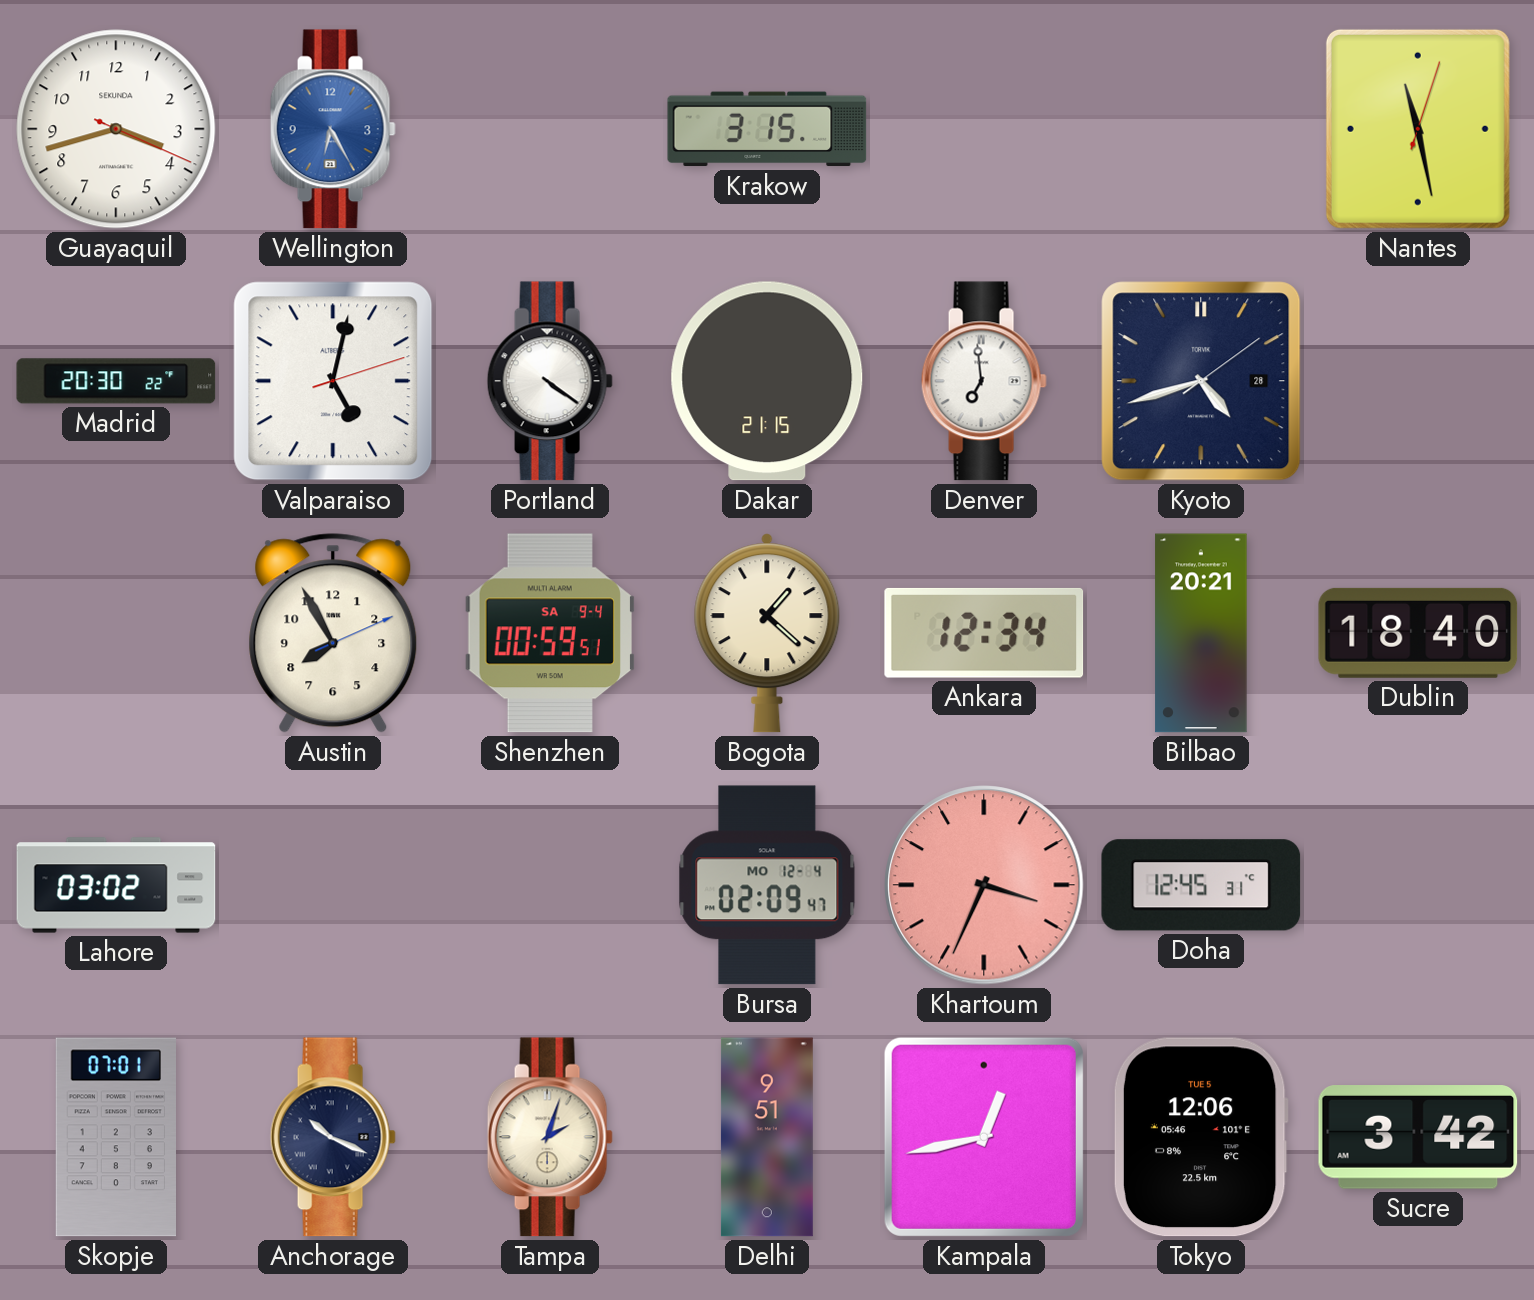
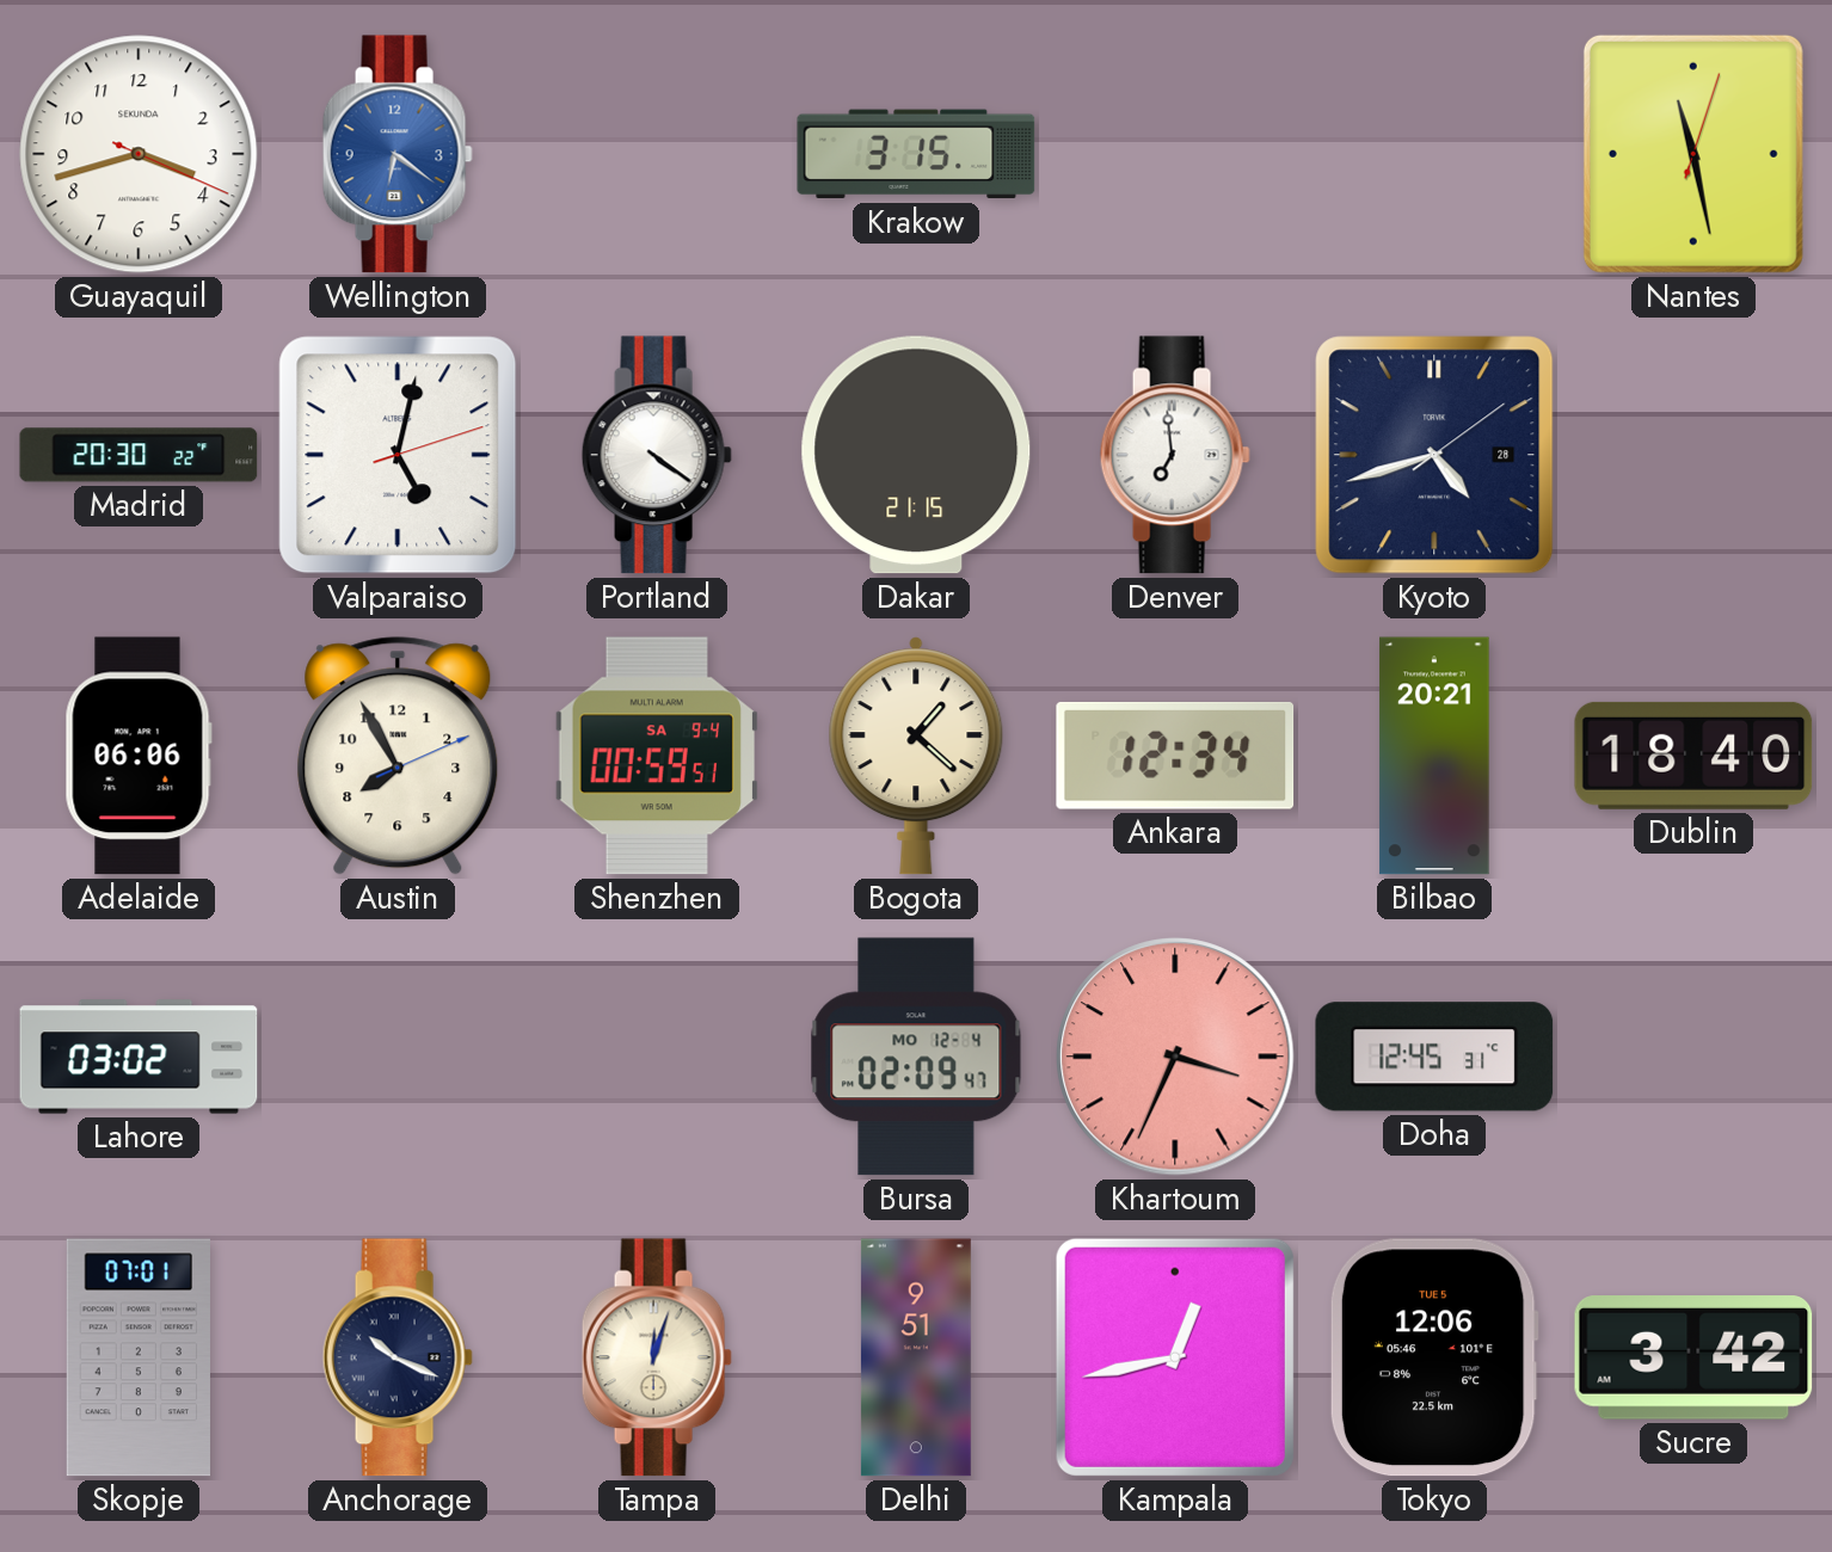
Wellington: 6:25 -> 6:21
Adelaide: none -> 06:06
Tampa: 2:03 -> 12:03
